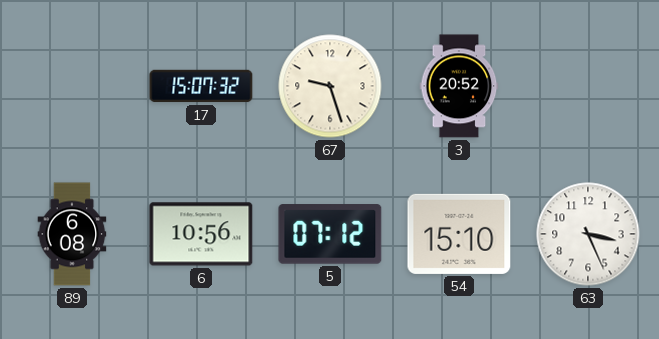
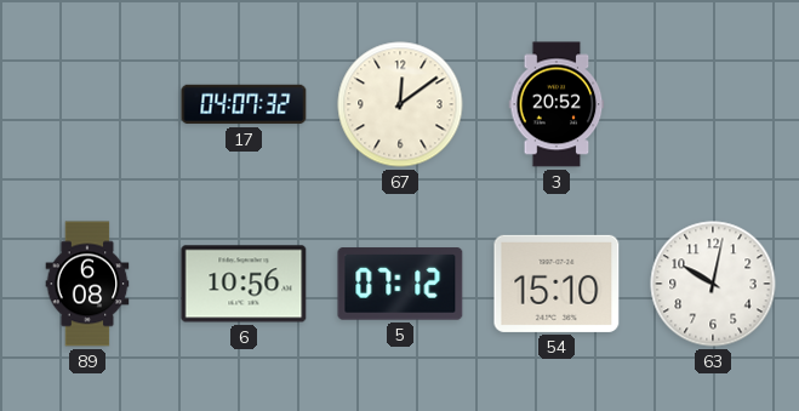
17: 15:07 -> 04:07
67: 9:27 -> 12:09
63: 3:26 -> 10:02
